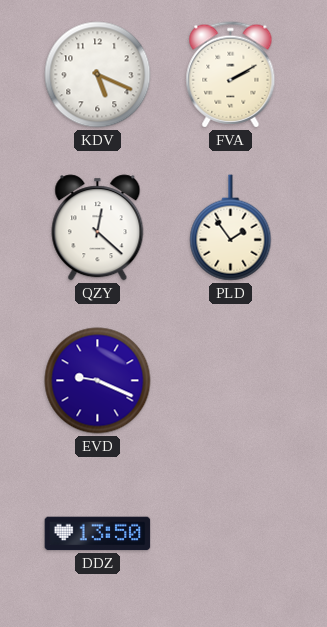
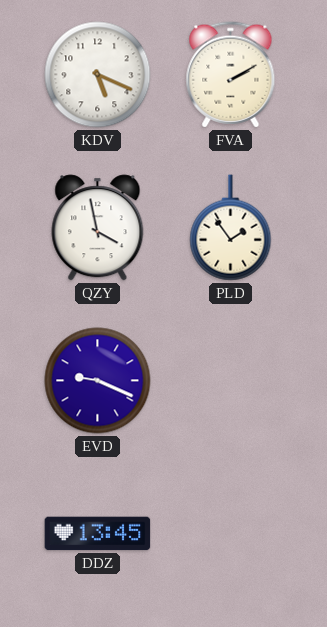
QZY: 12:22 -> 3:58
DDZ: 13:50 -> 13:45
